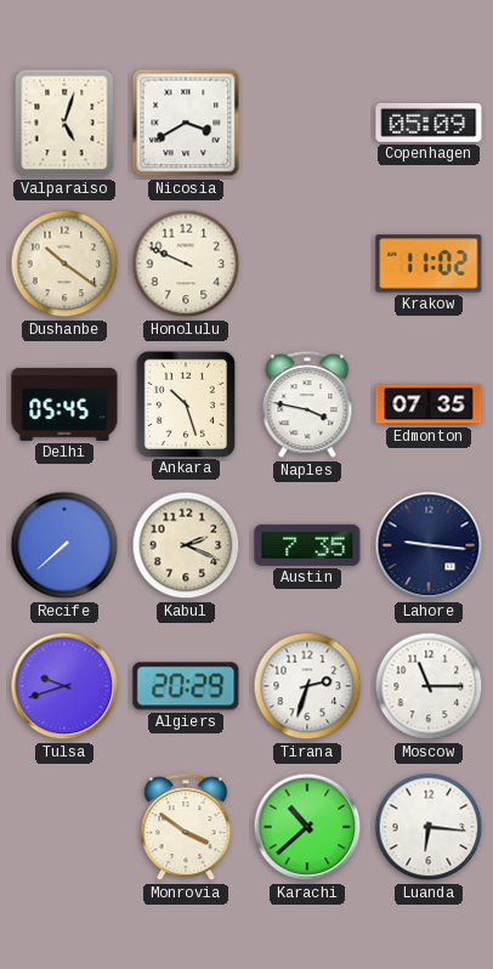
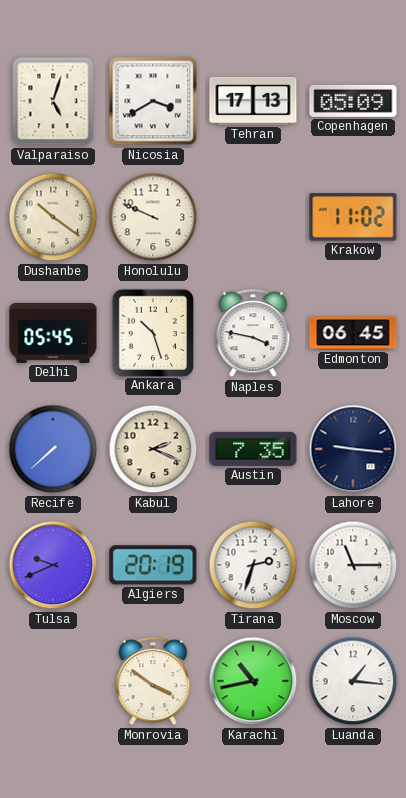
Tehran: none -> 17:13
Edmonton: 07:35 -> 06:45
Tulsa: 9:42 -> 9:41
Algiers: 20:29 -> 20:19
Karachi: 10:38 -> 10:43
Luanda: 6:16 -> 1:16
